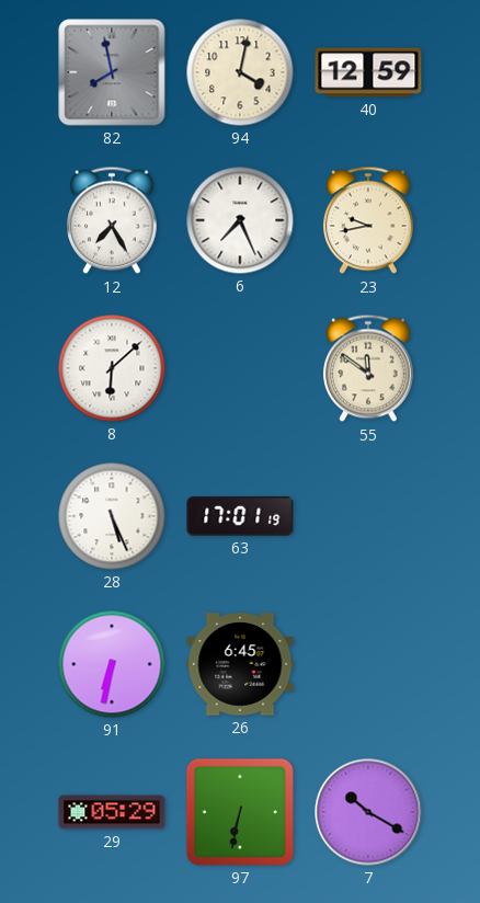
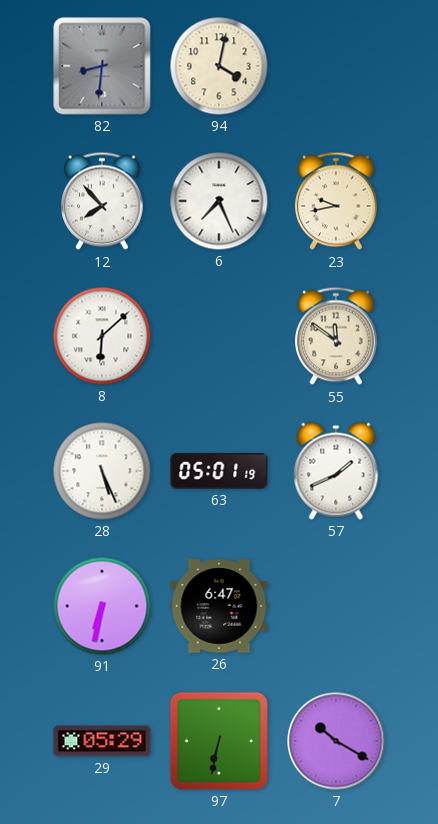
82: 7:58 -> 8:31
40: 12:59 -> none
12: 7:25 -> 7:53
63: 17:01 -> 05:01
57: none -> 1:41
26: 6:45 -> 6:47
